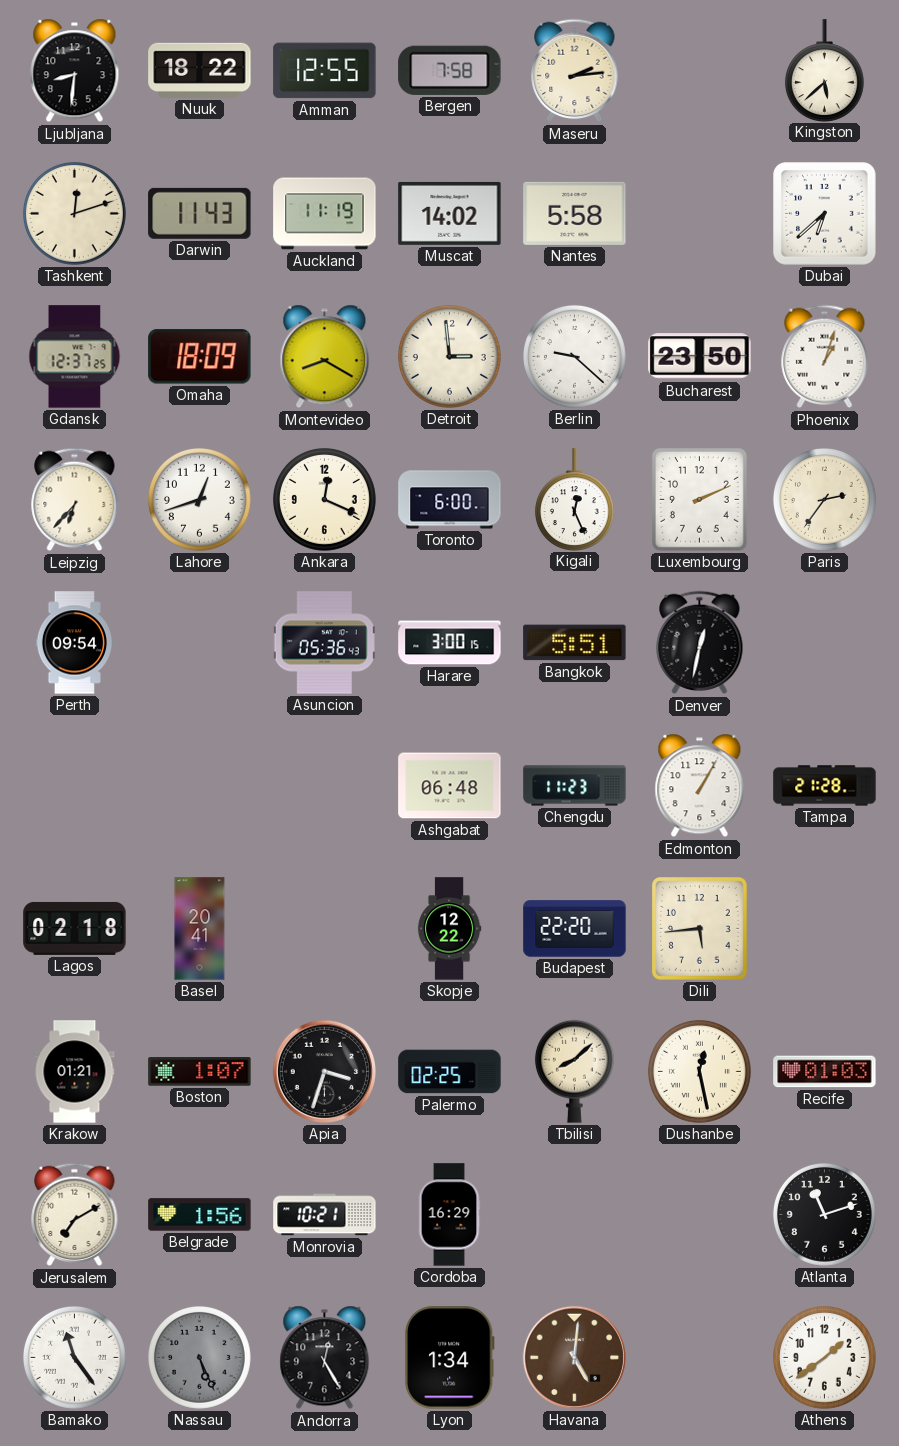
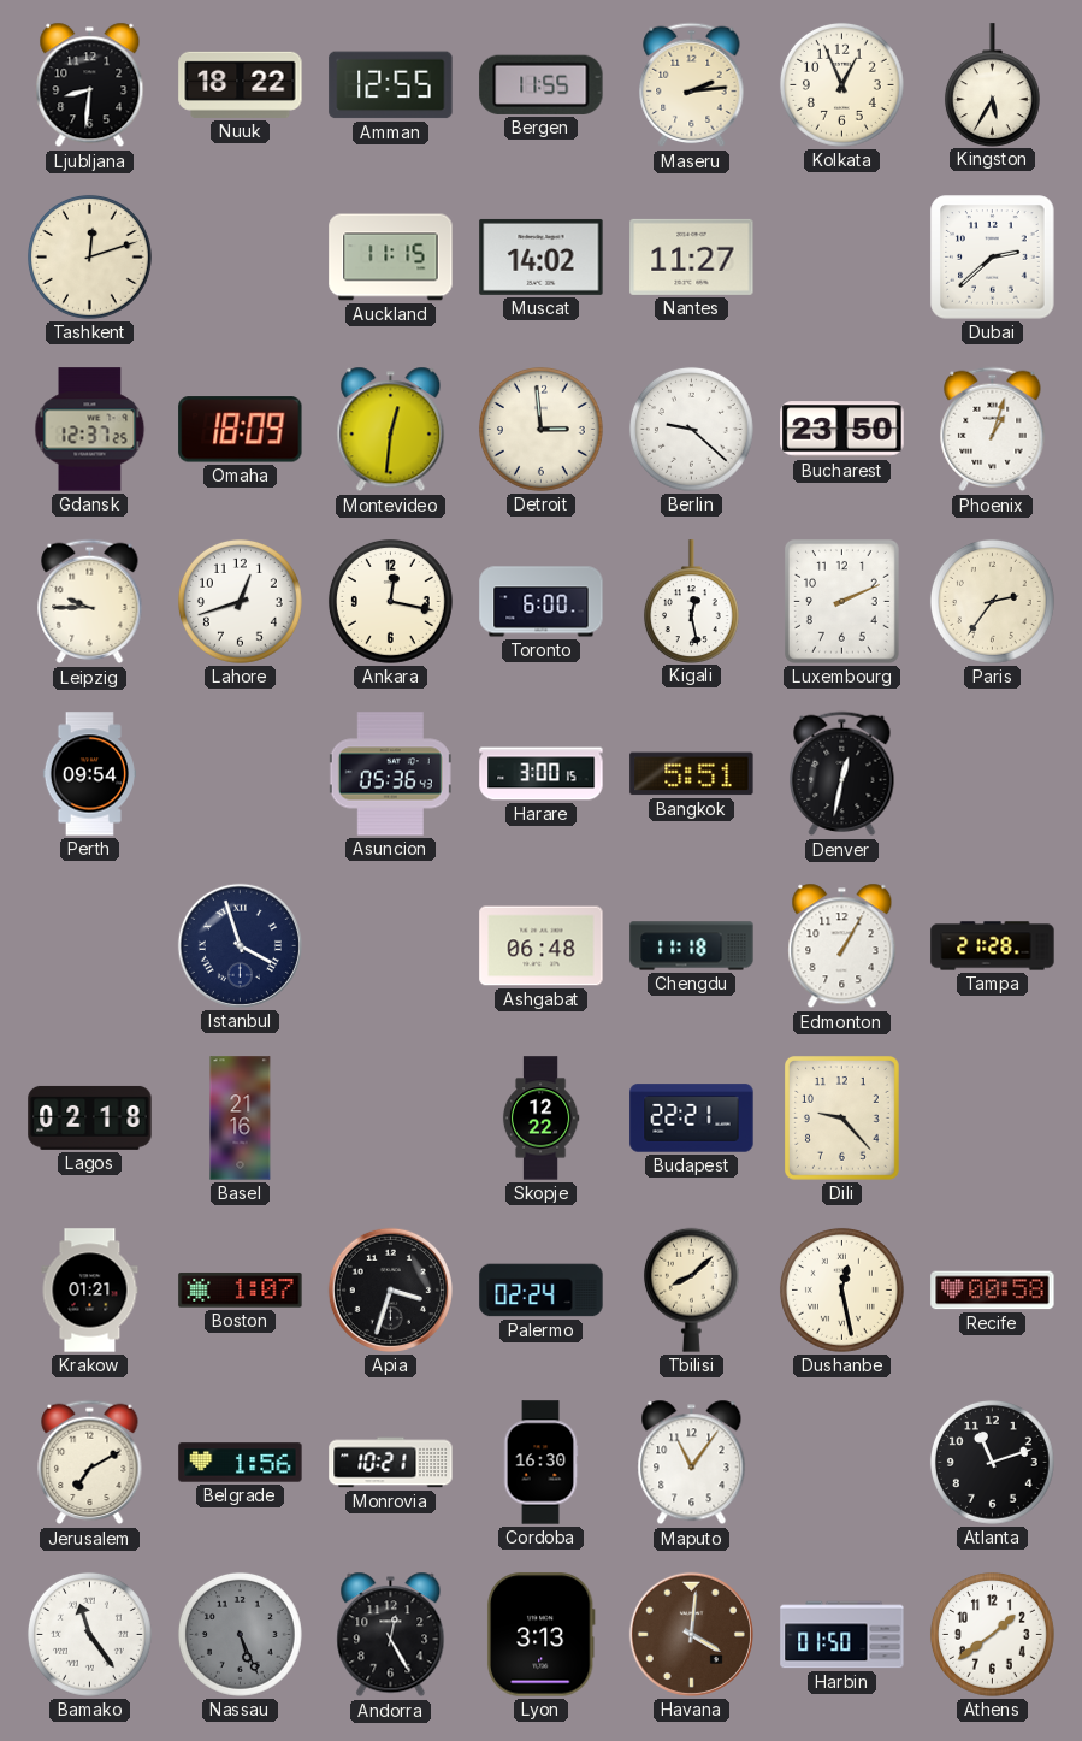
Bergen: 7:58 -> 11:55
Kolkata: none -> 12:56
Kingston: 5:38 -> 5:35
Darwin: 11:43 -> none
Auckland: 11:19 -> 11:15
Nantes: 5:58 -> 11:27
Dubai: 6:38 -> 2:38
Montevideo: 8:20 -> 12:31
Leipzig: 6:37 -> 9:45
Ankara: 12:19 -> 12:17
Kigali: 12:26 -> 12:28
Istanbul: none -> 3:57
Chengdu: 11:23 -> 11:18
Basel: 20:41 -> 21:16
Budapest: 22:20 -> 22:21
Dili: 5:44 -> 9:23
Palermo: 02:25 -> 02:24
Recife: 01:03 -> 00:58
Cordoba: 16:29 -> 16:30
Maputo: none -> 11:06
Lyon: 1:34 -> 3:13
Havana: 5:01 -> 4:01
Harbin: none -> 01:50
